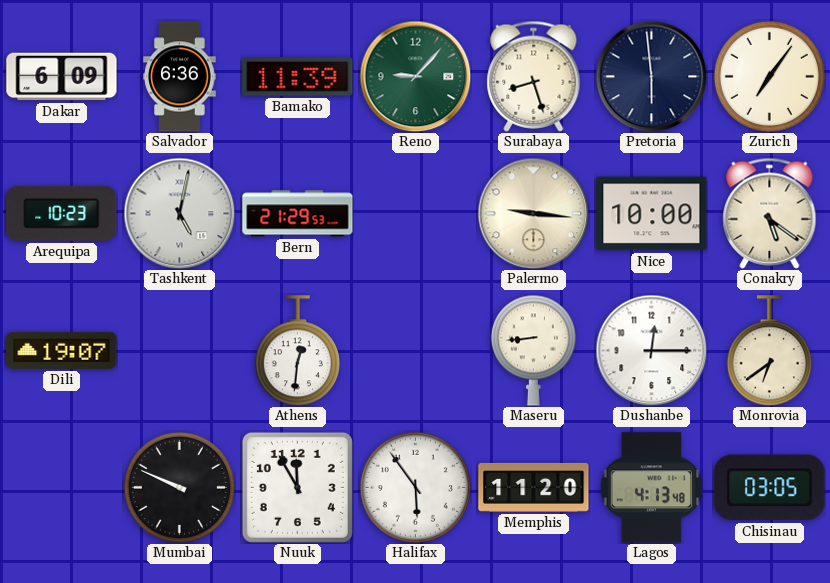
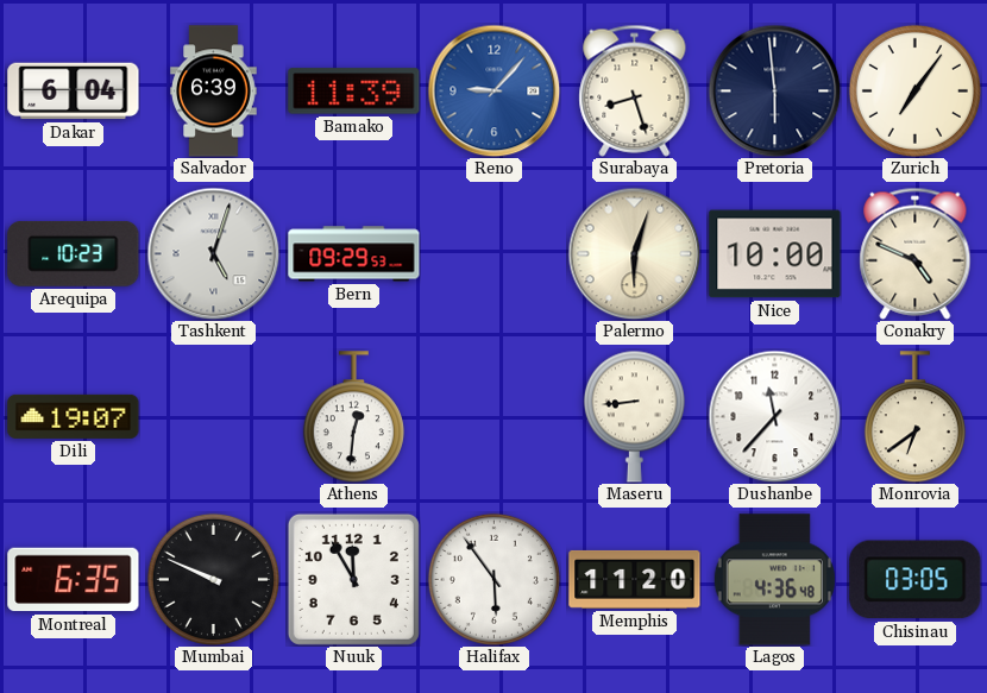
Dakar: 6:09 -> 6:04
Salvador: 6:36 -> 6:39
Reno dial: green -> blue
Tashkent: 5:02 -> 5:03
Bern: 21:29 -> 09:29
Palermo: 9:16 -> 6:03
Conakry: 5:21 -> 4:49
Dushanbe: 12:15 -> 11:37
Montreal: none -> 6:35
Lagos: 4:13 -> 4:36
